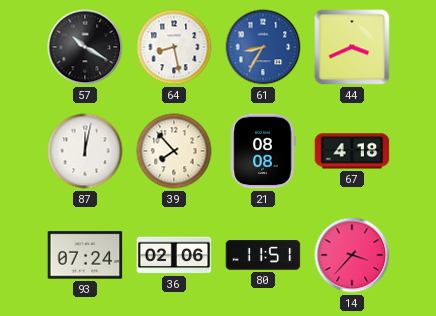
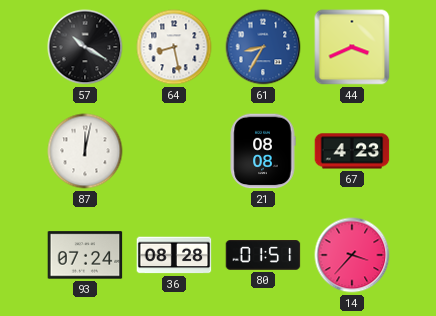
39: 7:53 -> none
67: 4:18 -> 4:23
36: 02:06 -> 08:28
80: 11:51 -> 01:51
